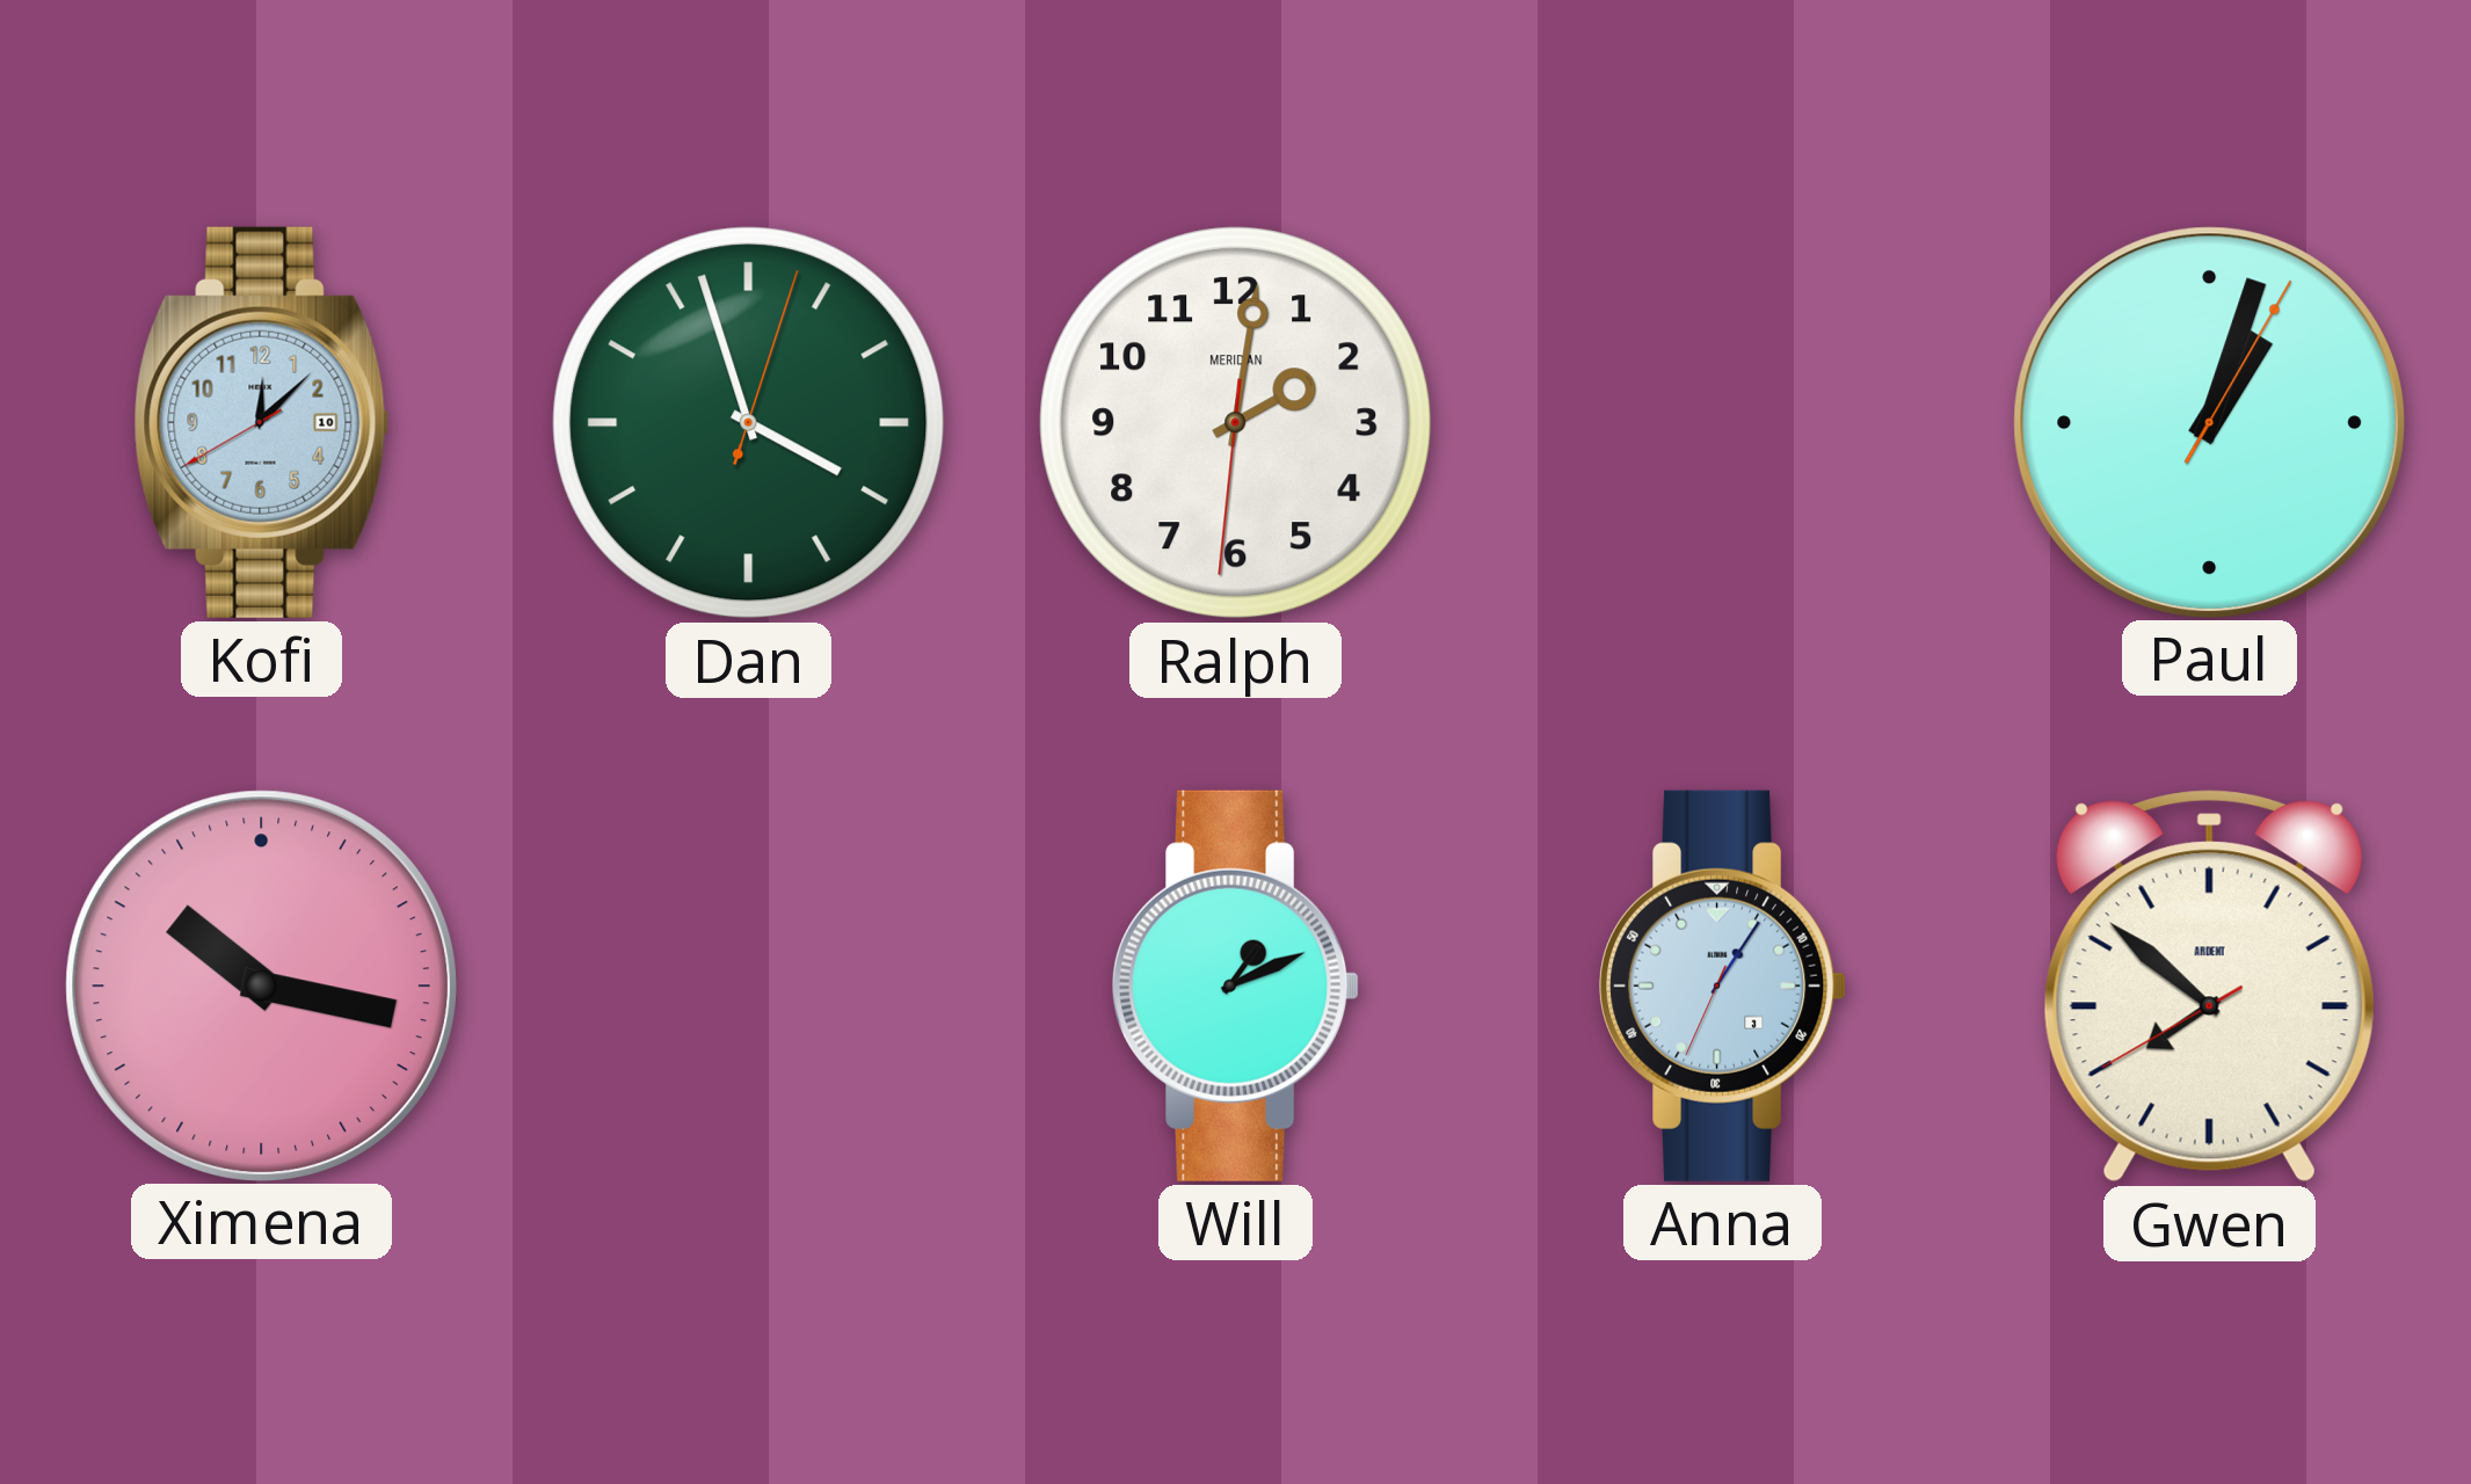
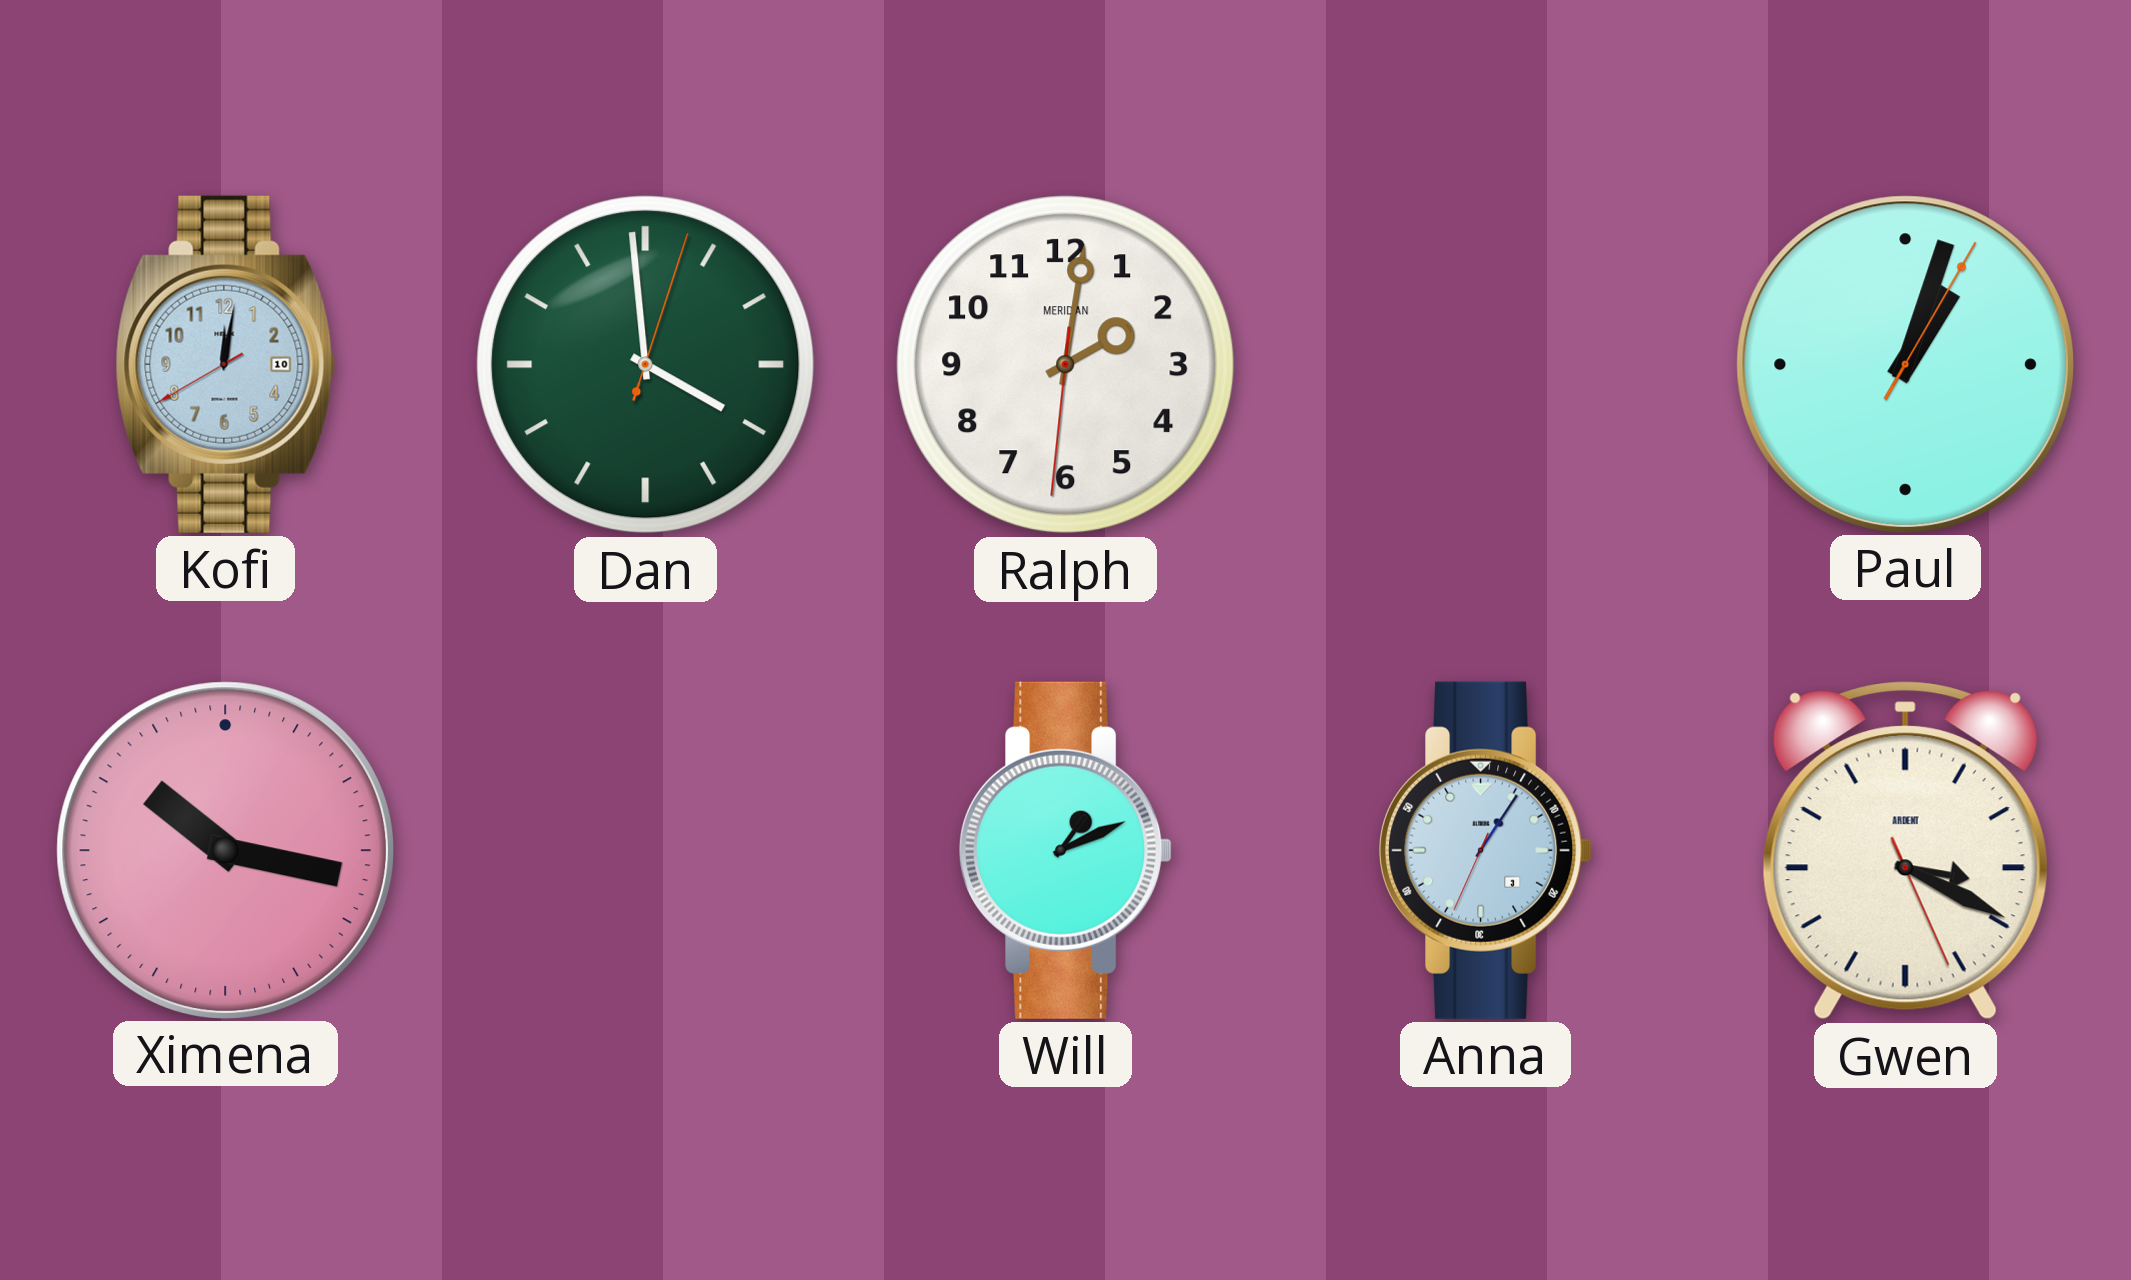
Kofi: 12:07 -> 12:01
Dan: 3:57 -> 3:59
Gwen: 7:51 -> 3:19
